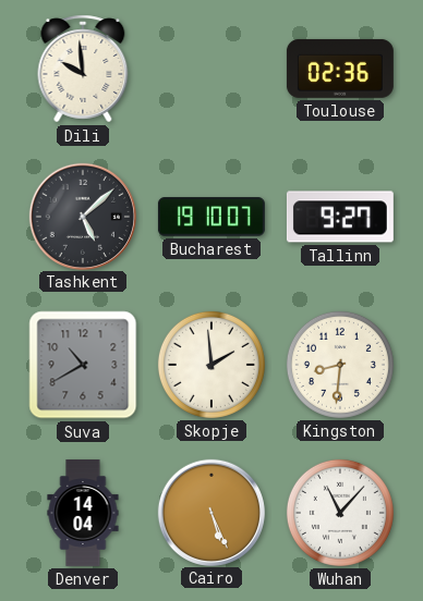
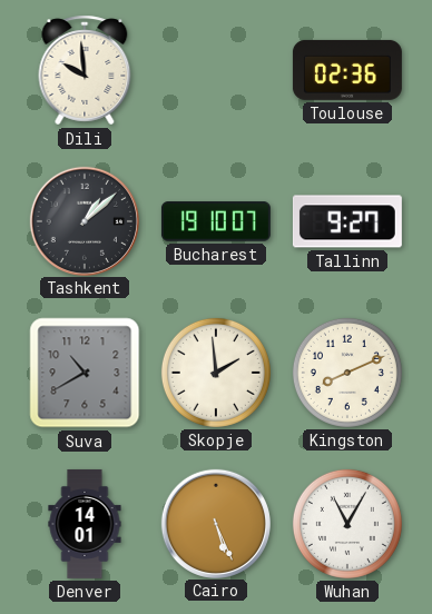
Tashkent: 5:08 -> 1:08
Kingston: 8:31 -> 8:11
Denver: 14:04 -> 14:01
Wuhan: 11:07 -> 11:05
